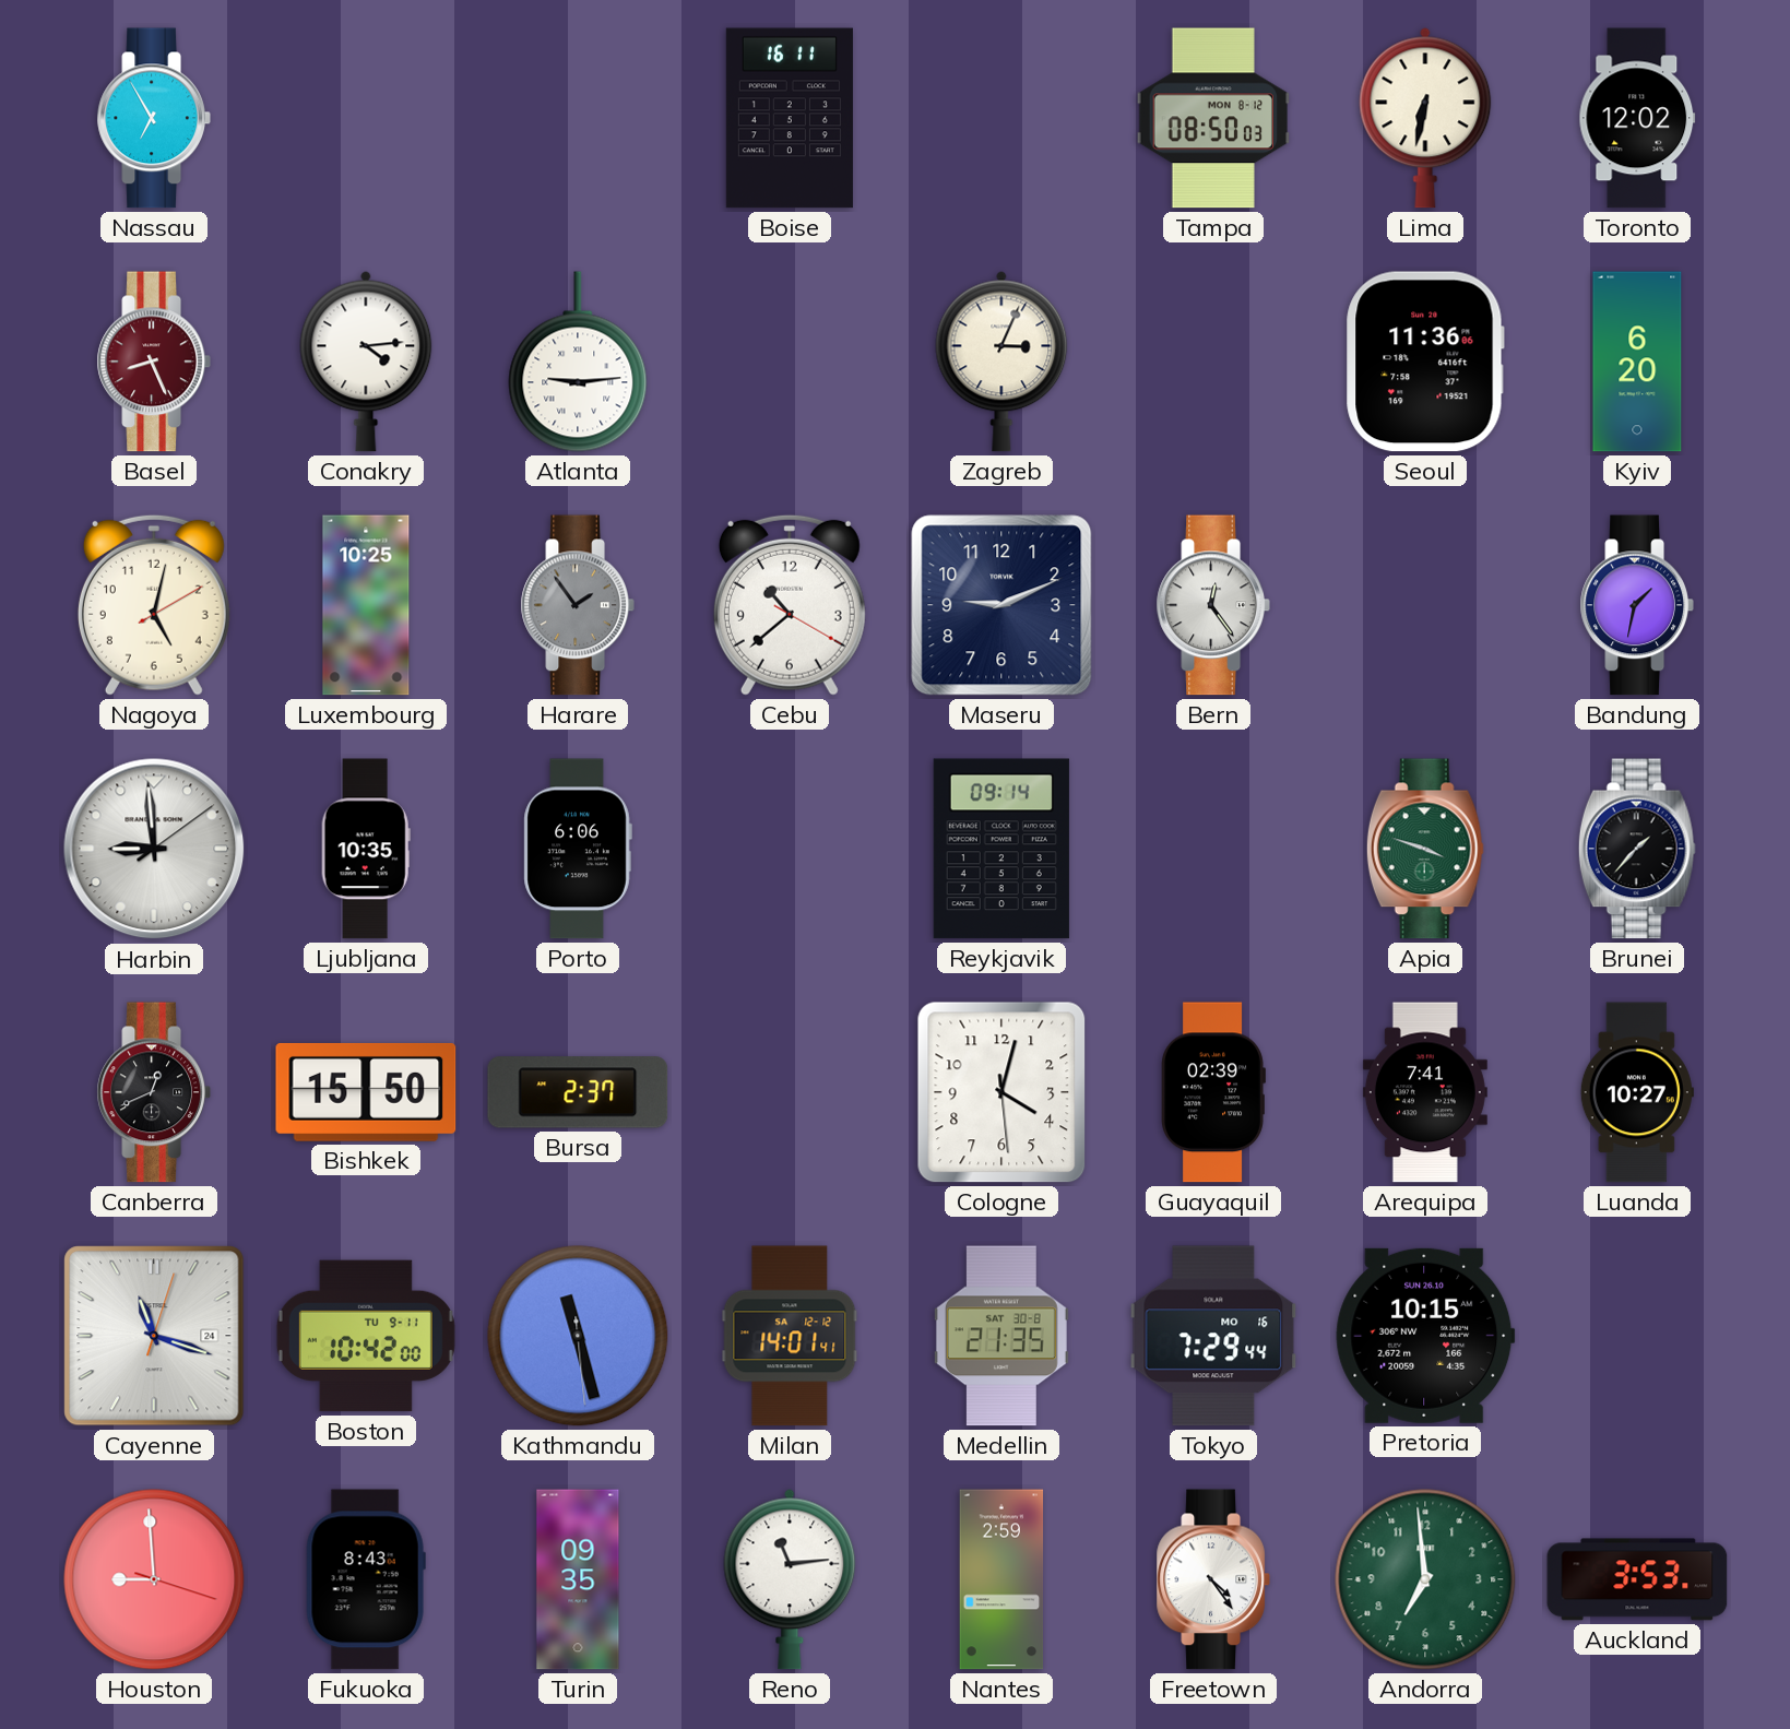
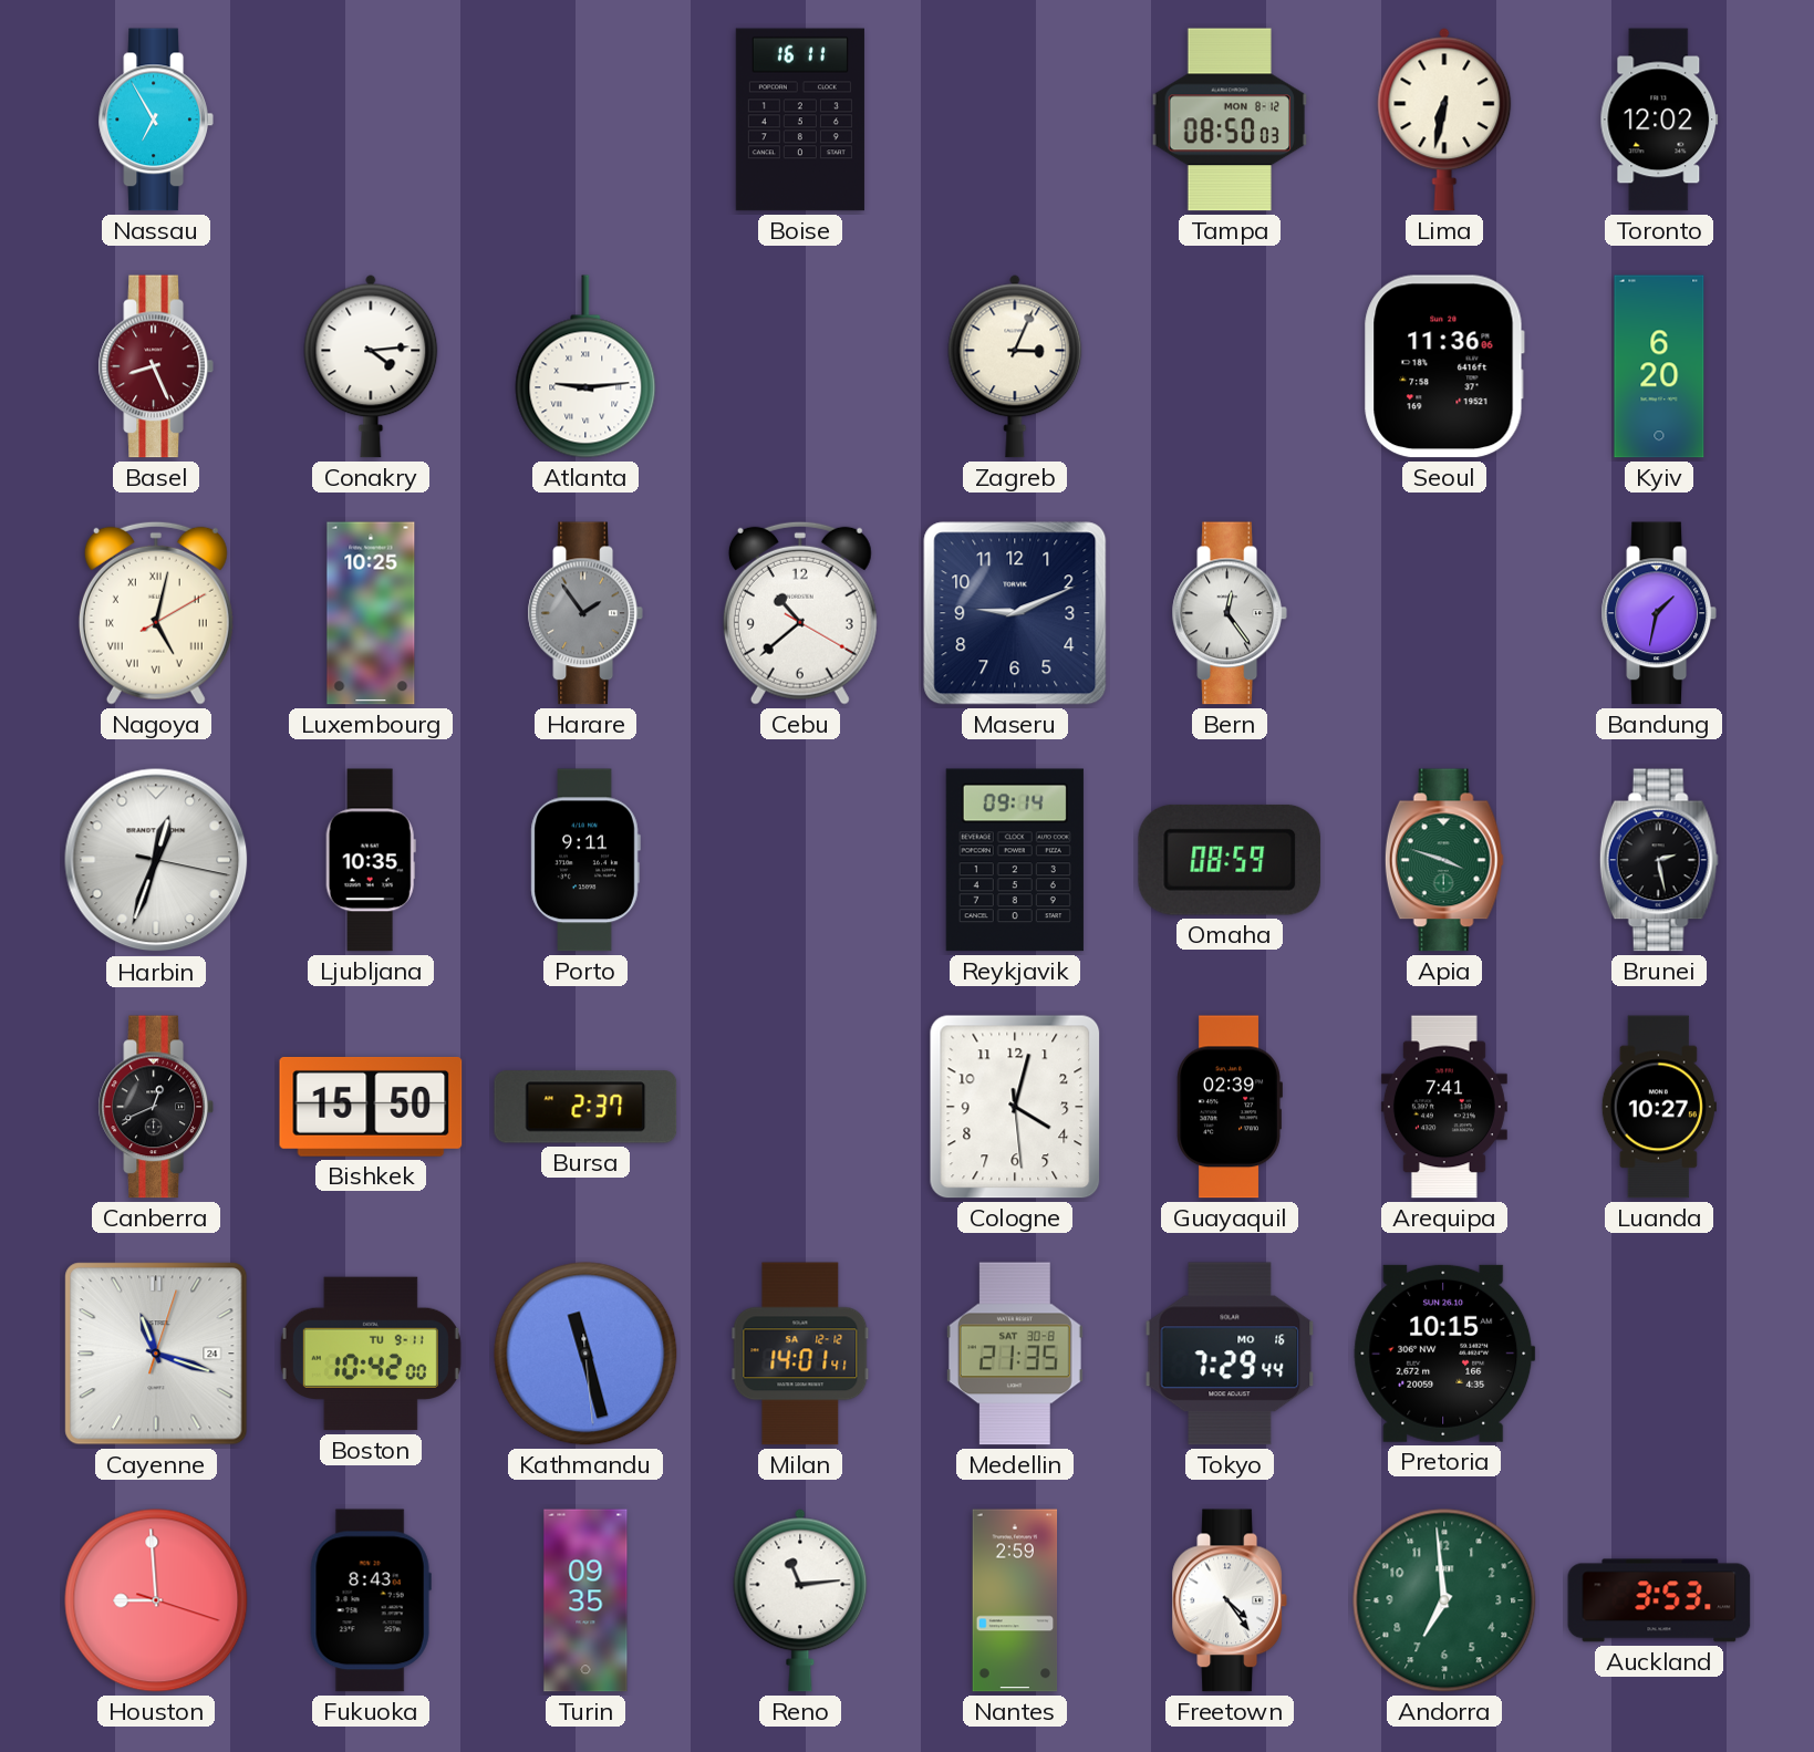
Nagoya numerals: Arabic -> Roman
Harbin: 8:59 -> 12:33
Porto: 6:06 -> 9:11
Omaha: none -> 08:59
Brunei: 1:37 -> 2:28
